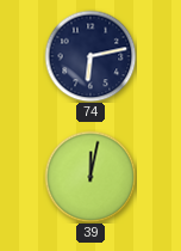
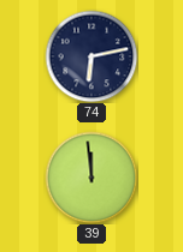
39: 12:02 -> 11:59
